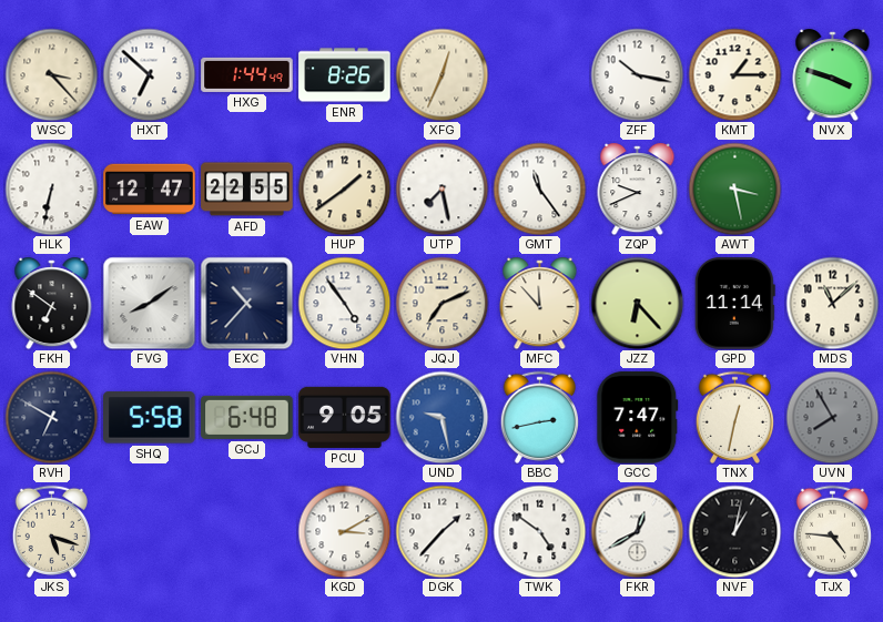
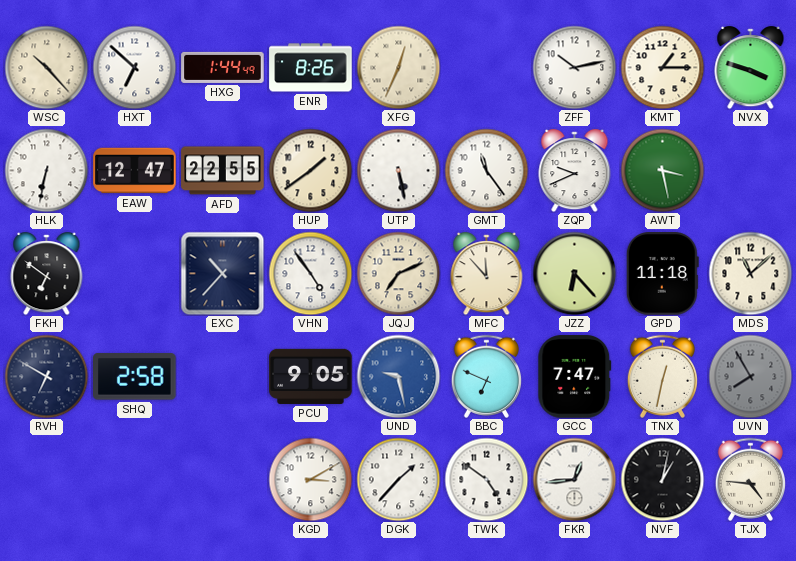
WSC: 3:23 -> 10:23
ZFF: 10:17 -> 10:13
UTP: 7:28 -> 5:28
FVG: 8:09 -> none
GPD: 11:14 -> 11:18
SHQ: 5:58 -> 2:58
GCJ: 6:48 -> none
BBC: 2:43 -> 6:49
JKS: 5:18 -> none
FKR: 12:40 -> 12:44
